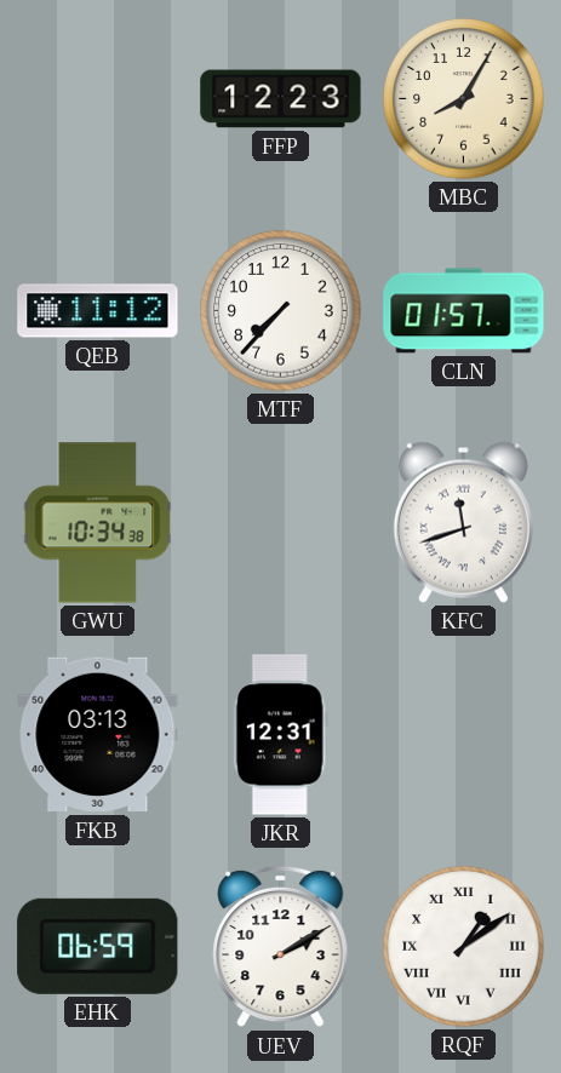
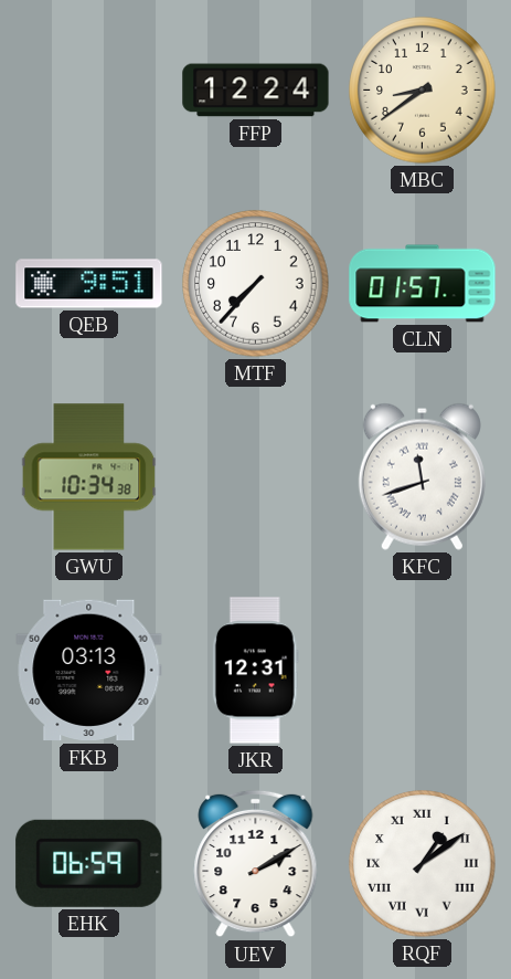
FFP: 12:23 -> 12:24
MBC: 8:05 -> 8:39
QEB: 11:12 -> 9:51
